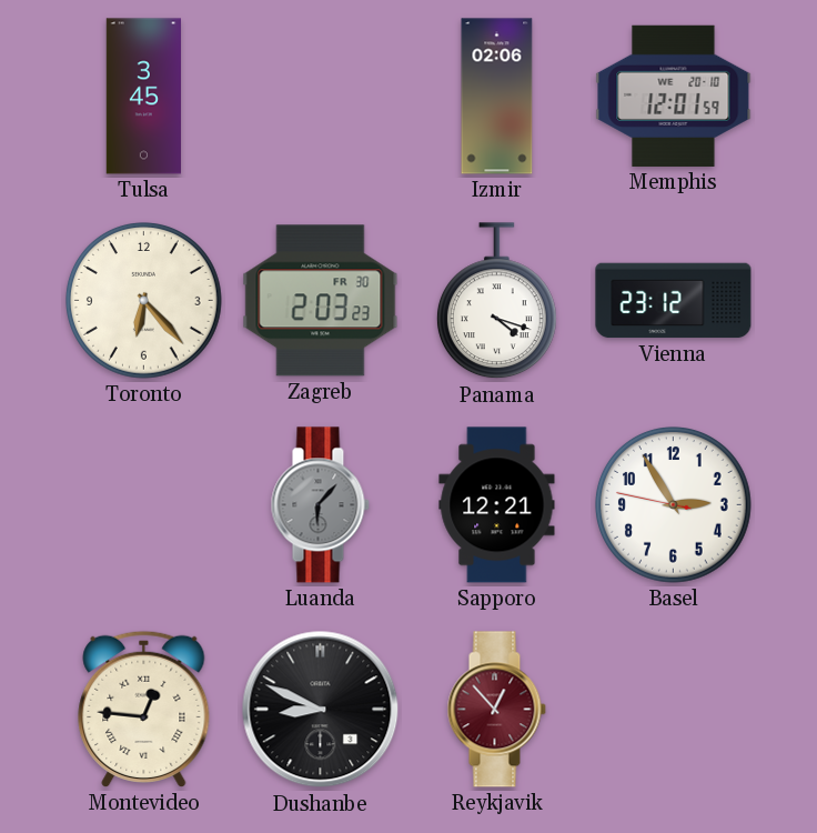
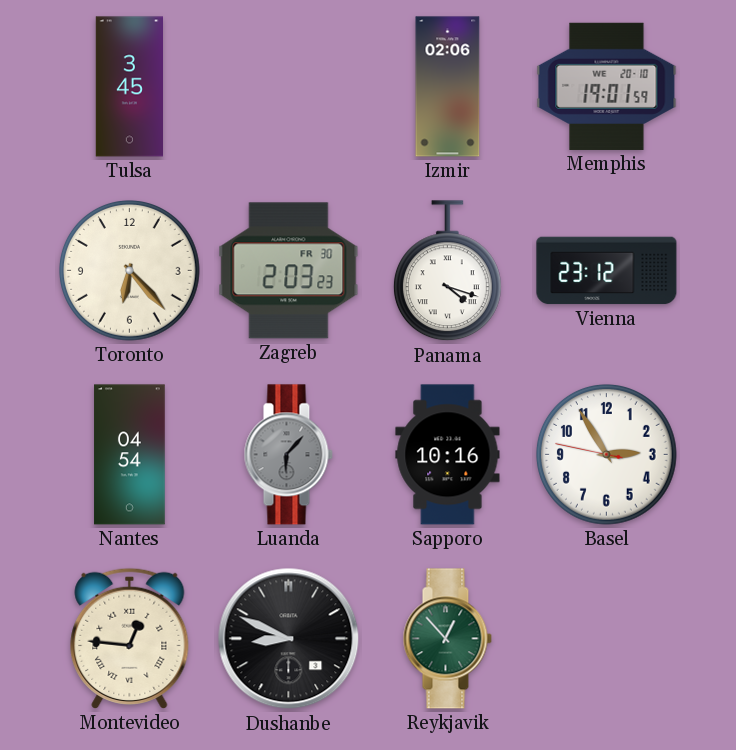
Memphis: 12:01 -> 19:01
Nantes: none -> 04:54
Sapporo: 12:21 -> 10:16
Reykjavik dial: burgundy -> green
